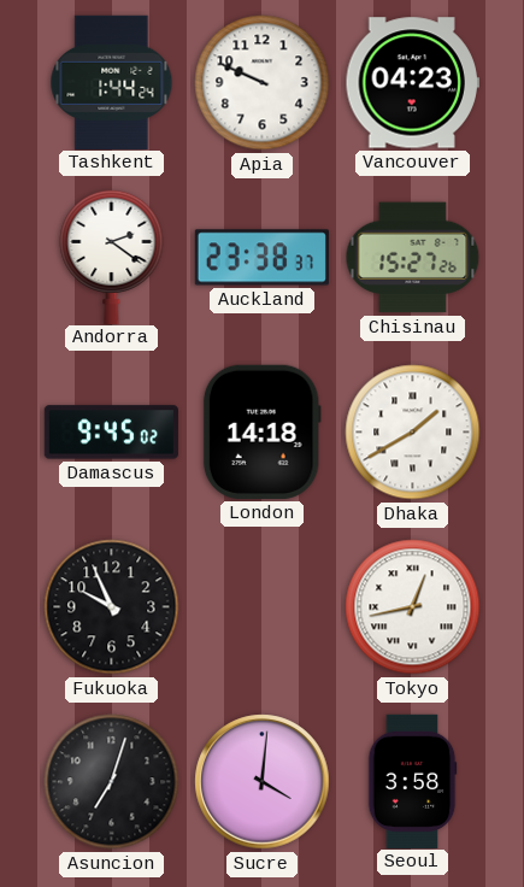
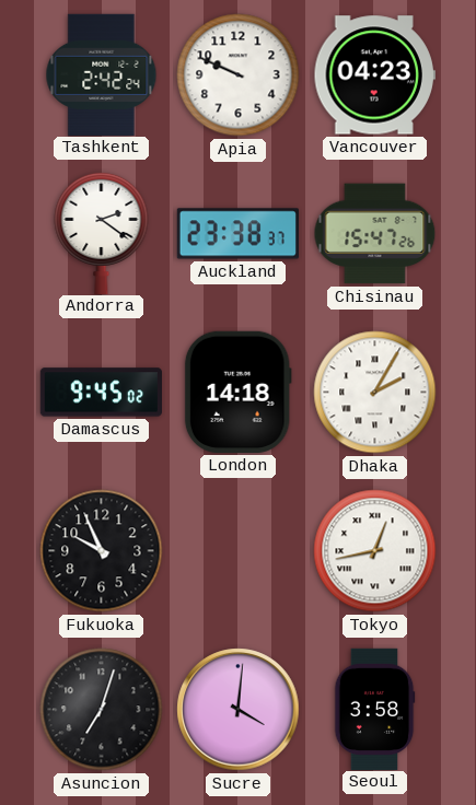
Tashkent: 1:44 -> 2:42
Chisinau: 15:27 -> 15:47
Dhaka: 1:40 -> 2:05
